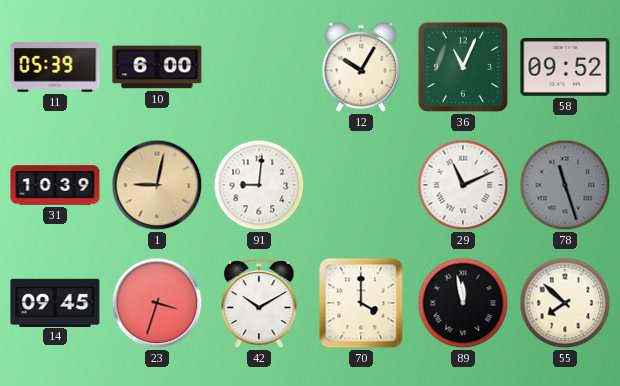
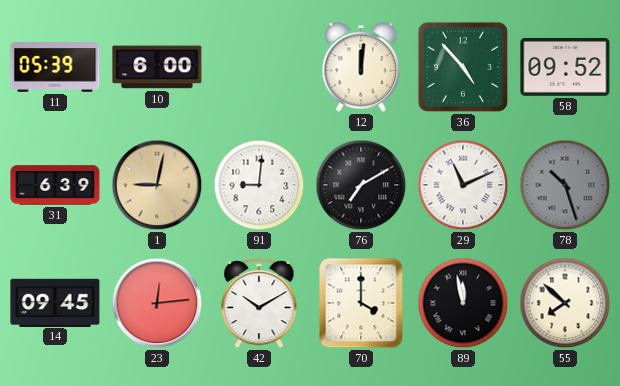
12: 10:05 -> 12:01
36: 11:04 -> 4:53
31: 10:39 -> 6:39
76: none -> 7:10
78: 11:27 -> 10:27
23: 3:33 -> 12:14
